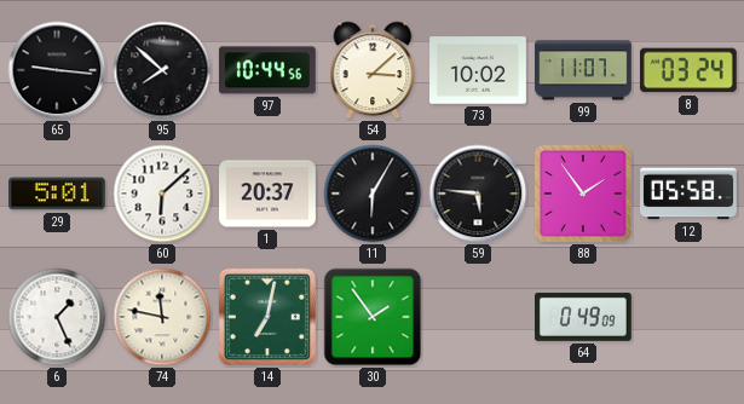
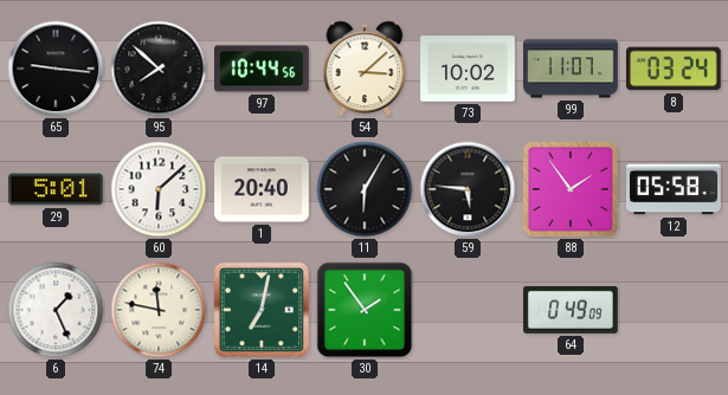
1: 20:37 -> 20:40
